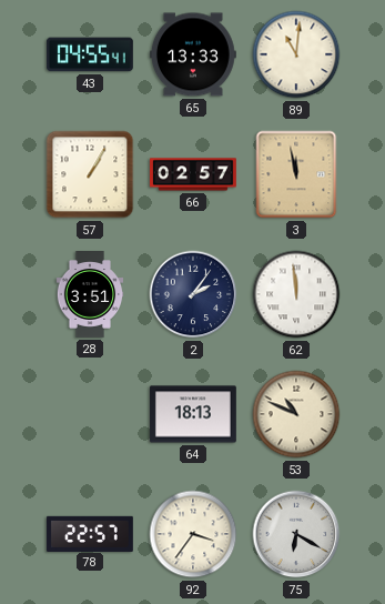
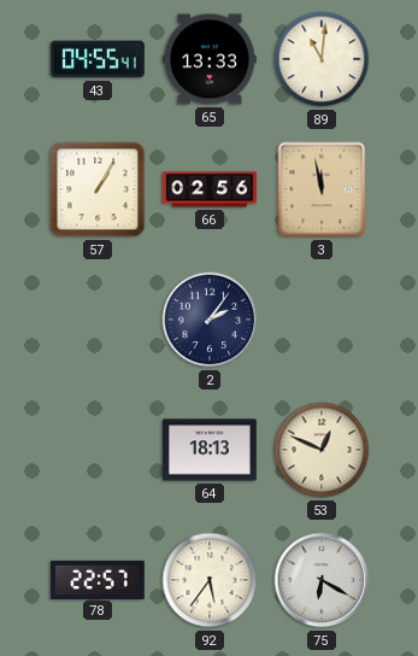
66: 02:57 -> 02:56
28: 3:51 -> none
62: 11:59 -> none
53: 10:49 -> 12:49
92: 3:36 -> 5:36
